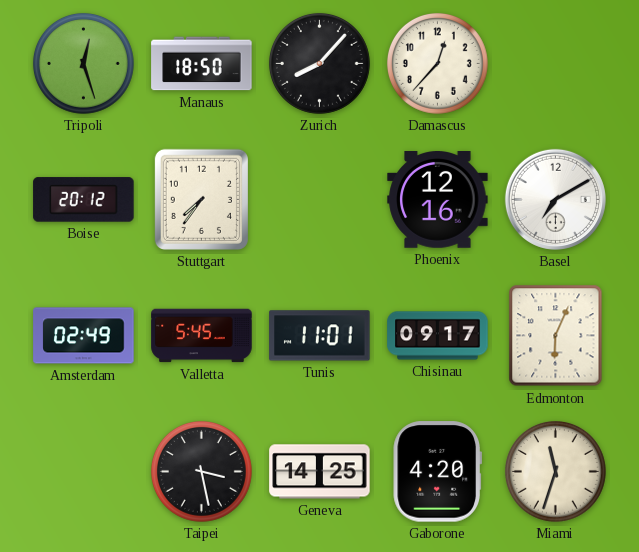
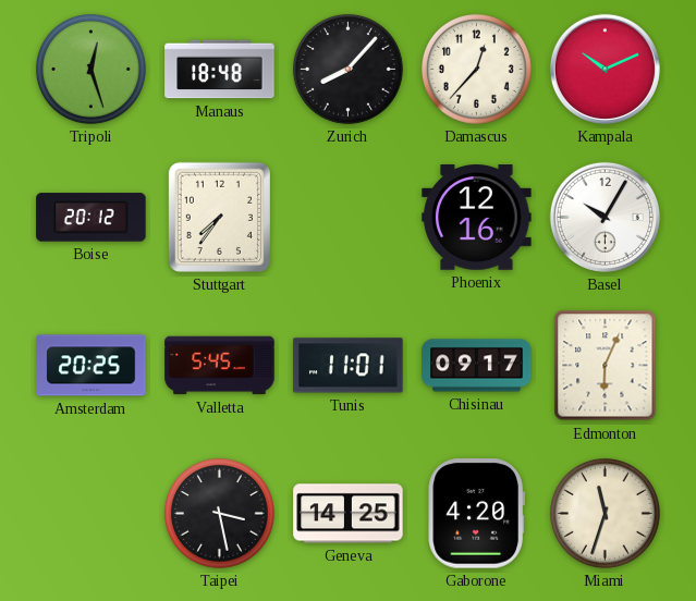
Manaus: 18:50 -> 18:48
Kampala: none -> 10:11
Basel: 7:10 -> 10:05
Amsterdam: 02:49 -> 20:25
